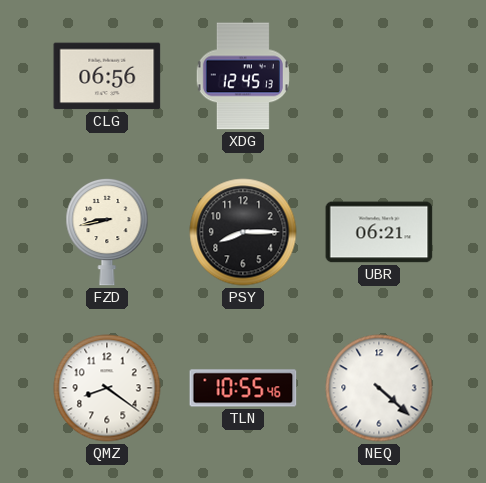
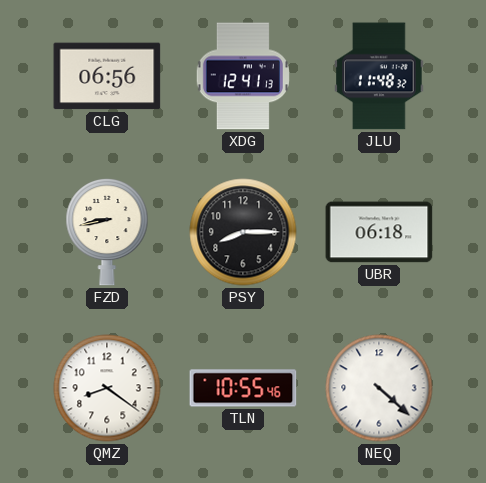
XDG: 12:45 -> 12:41
JLU: none -> 11:48
UBR: 06:21 -> 06:18
